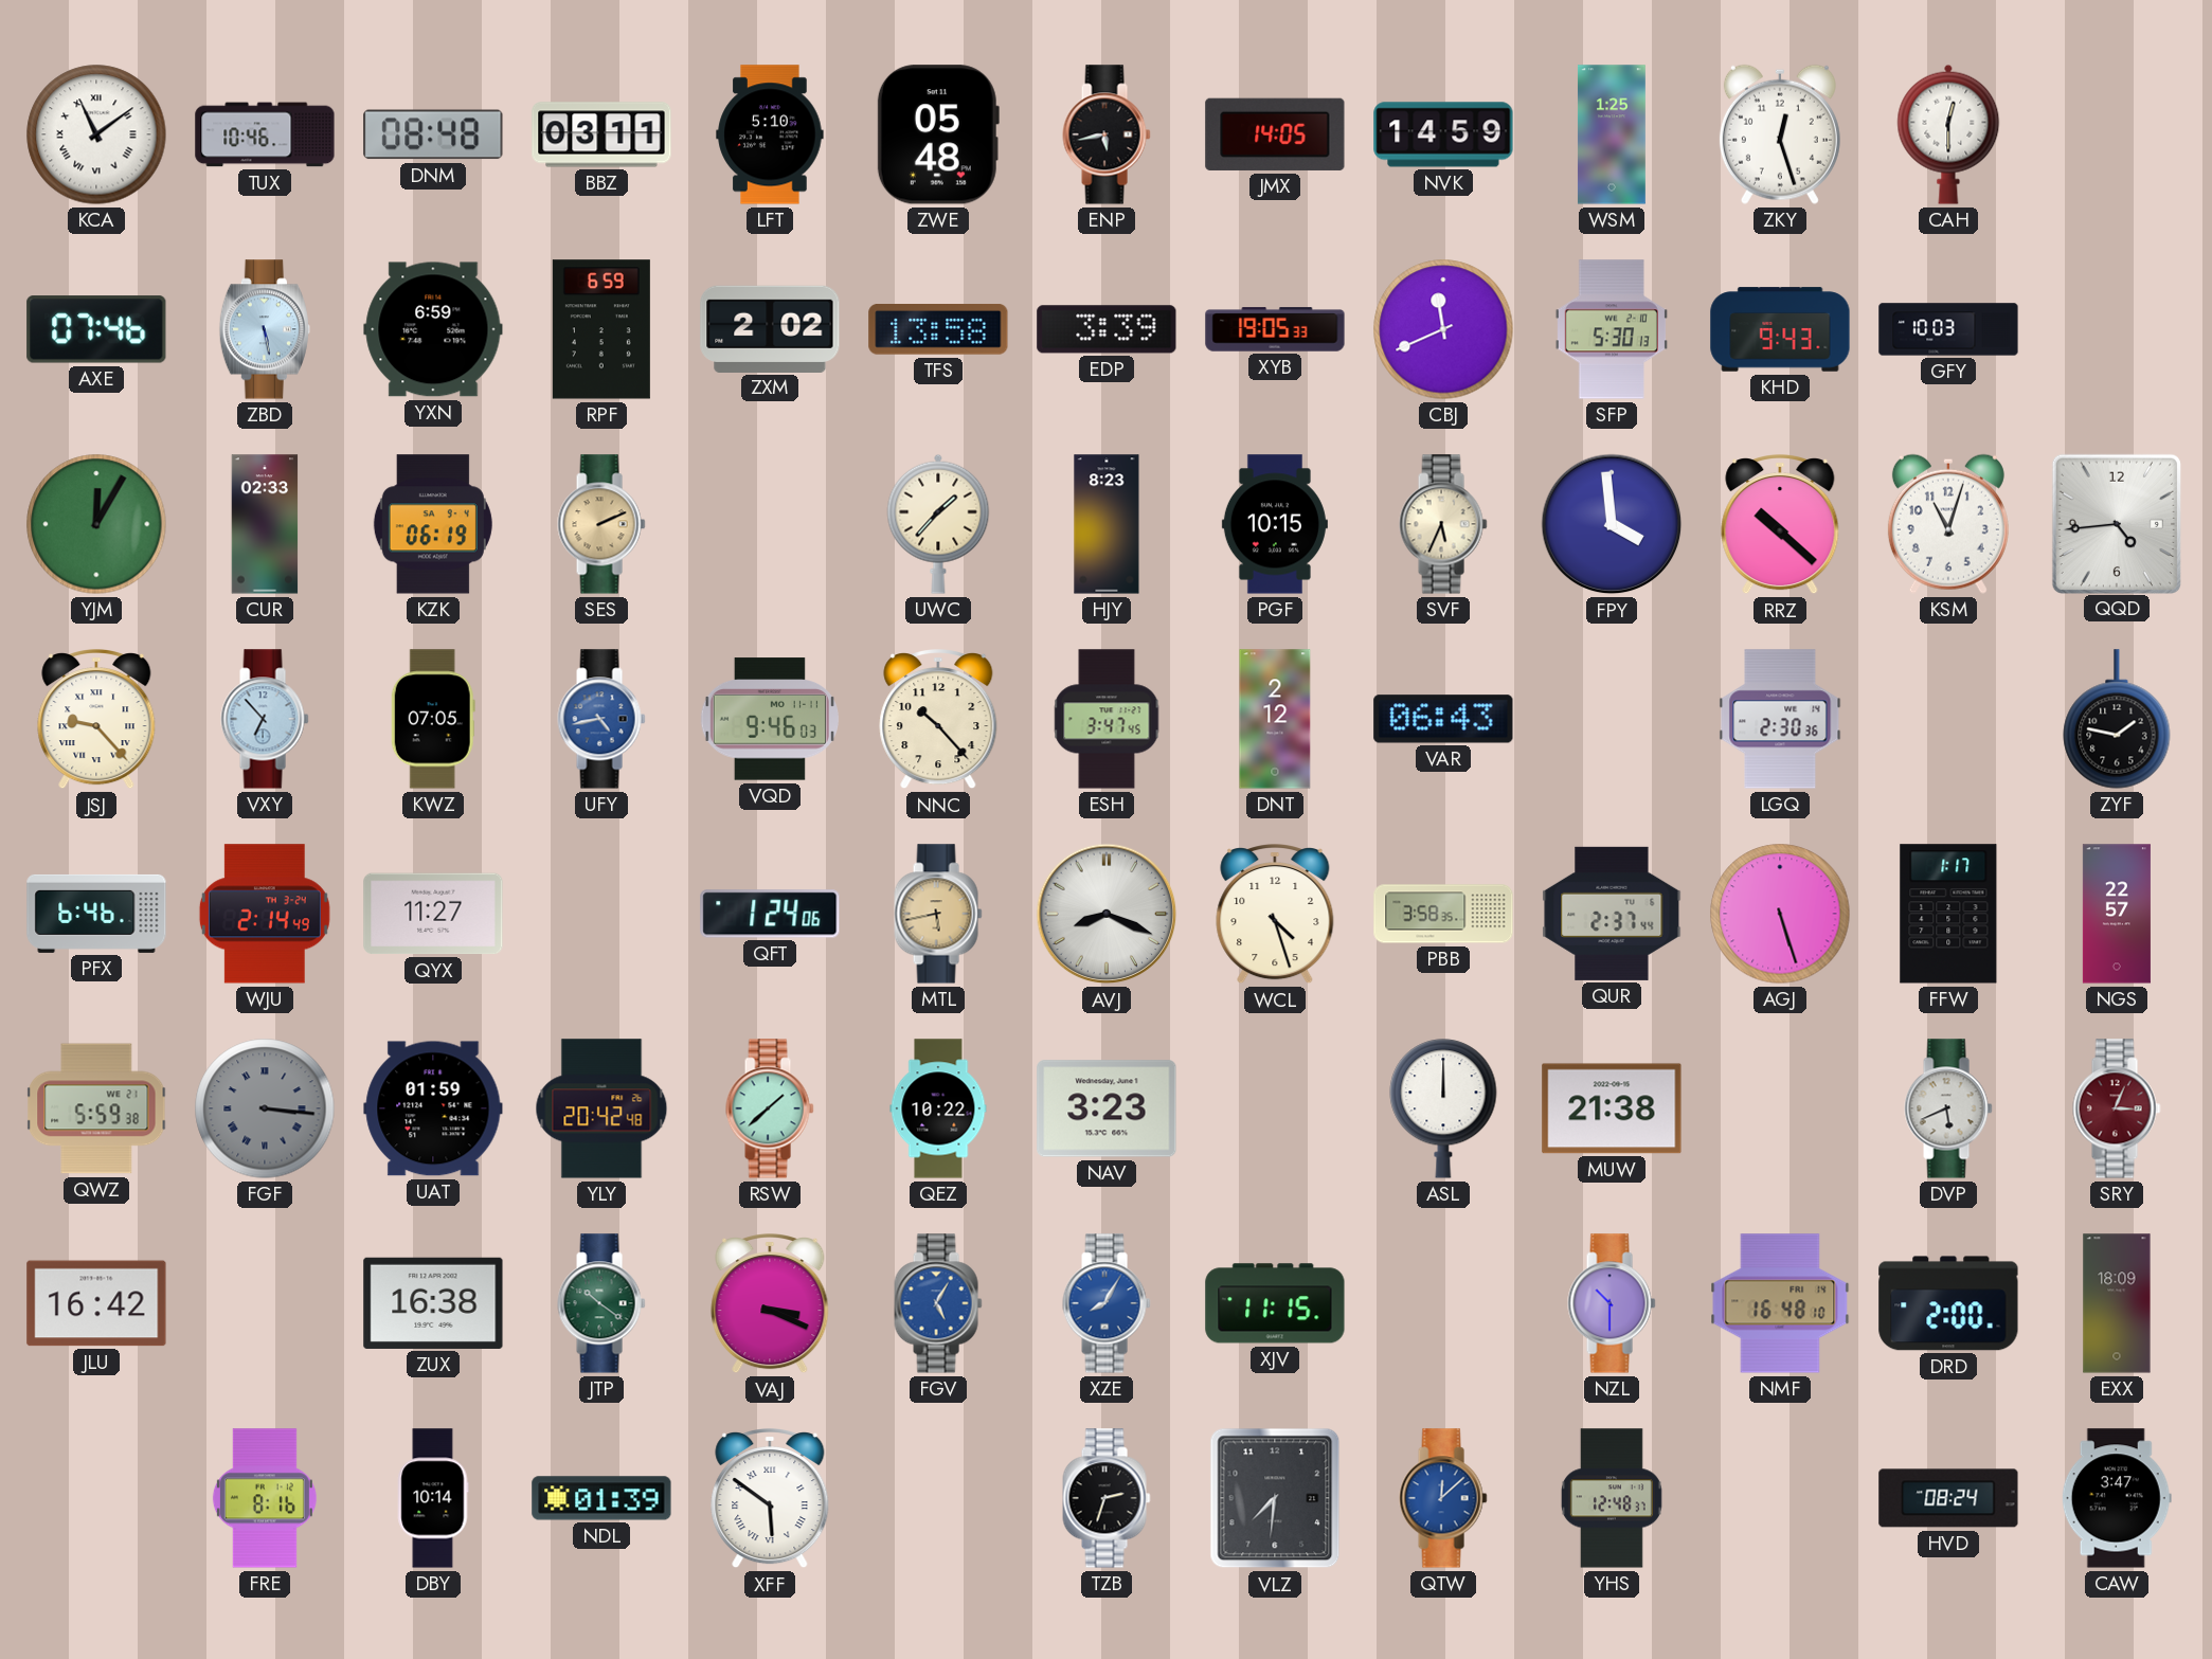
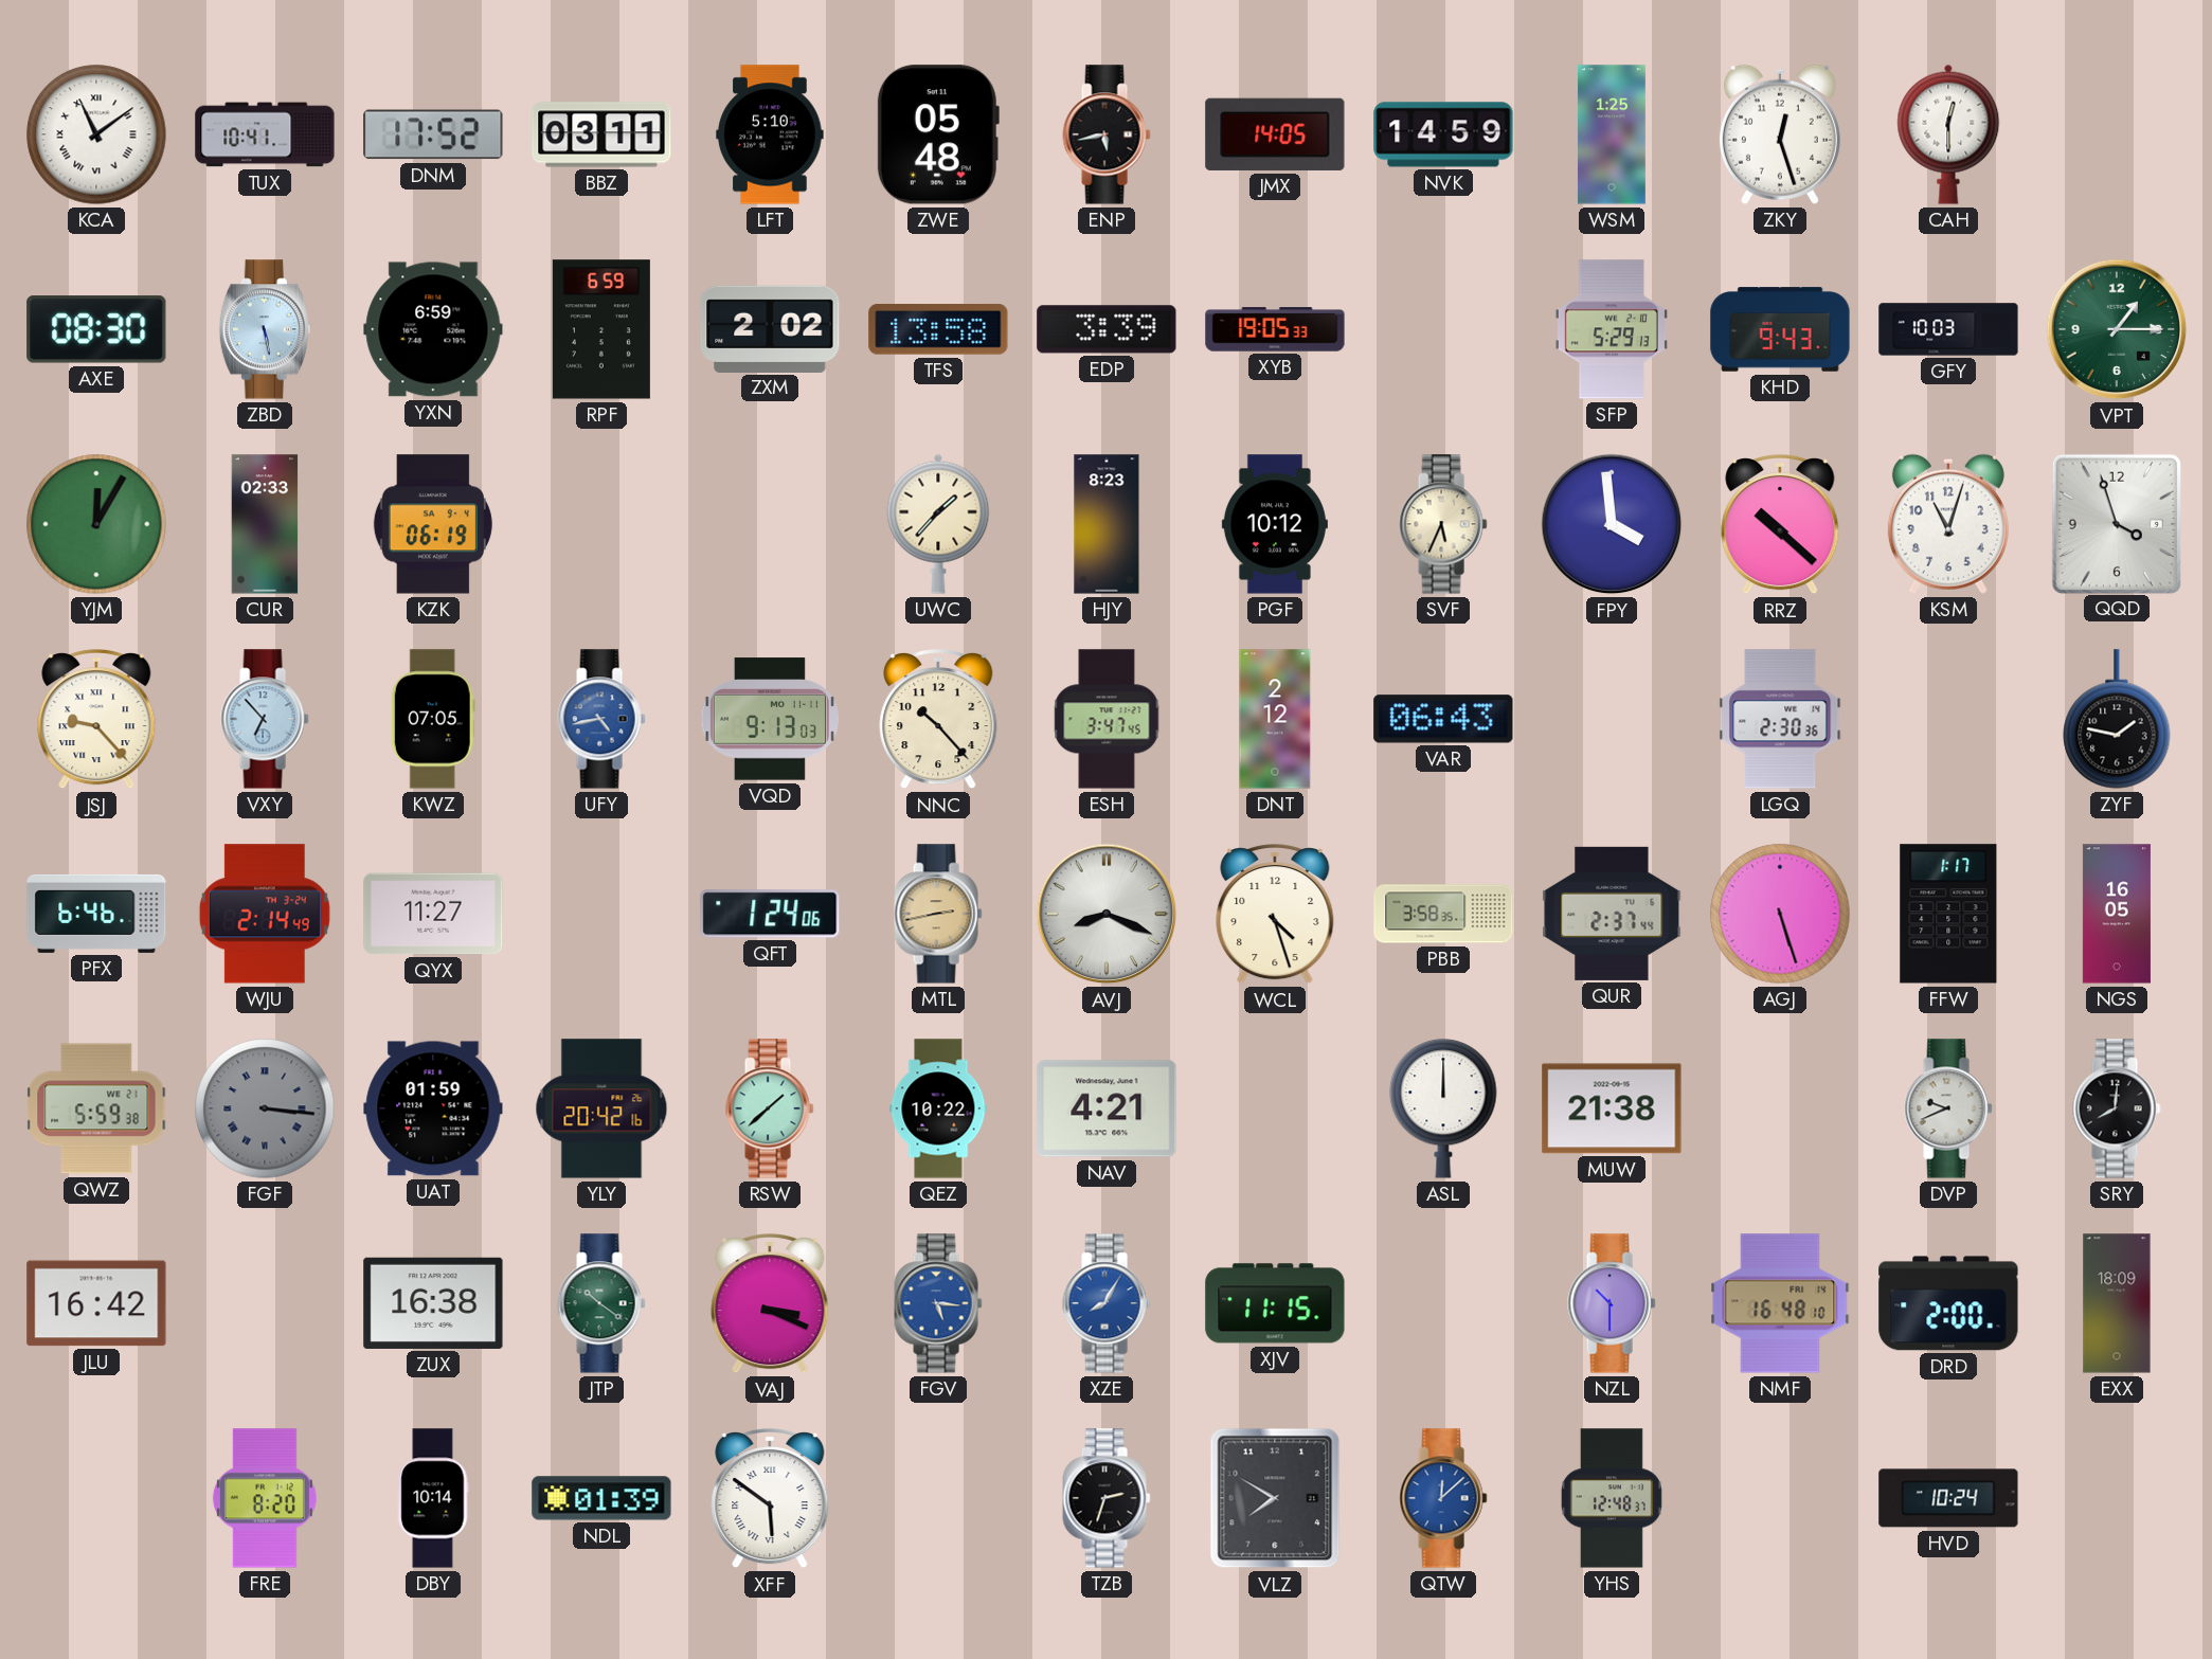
TUX: 10:46 -> 10:41
DNM: 08:48 -> 17:52
AXE: 07:46 -> 08:30
CBJ: 11:41 -> none
SFP: 5:30 -> 5:29
VPT: none -> 1:15
SES: 2:11 -> none
PGF: 10:15 -> 10:12
QQD: 4:44 -> 3:57
VQD: 9:46 -> 9:13
MTL: 5:43 -> 2:43
NGS: 22:57 -> 16:05
YLY: 20:42:48 -> 20:42:16
NAV: 3:23 -> 4:21
DVP: 5:41 -> 9:41
SRY: 3:04 -> 8:01
SRY dial: burgundy -> black
FGV: 5:05 -> 5:16
FRE: 8:16 -> 8:20
VLZ: 7:31 -> 7:50
HVD: 08:24 -> 10:24
CAW: 3:47 -> none
